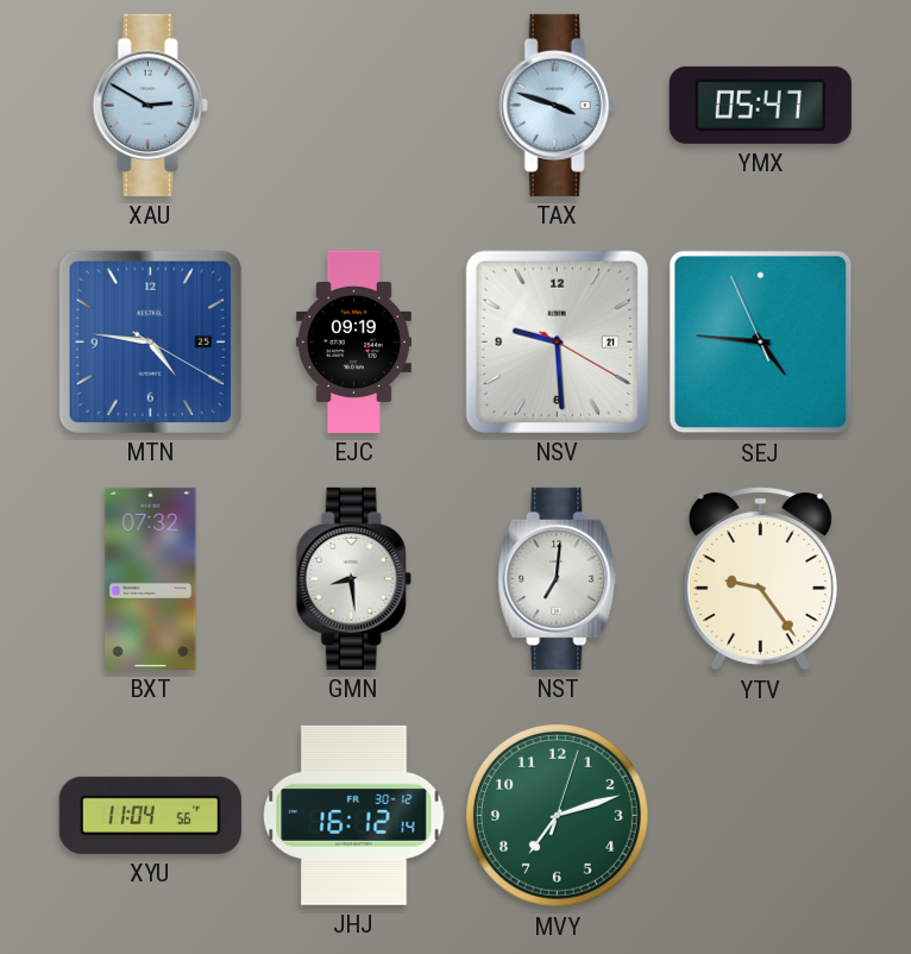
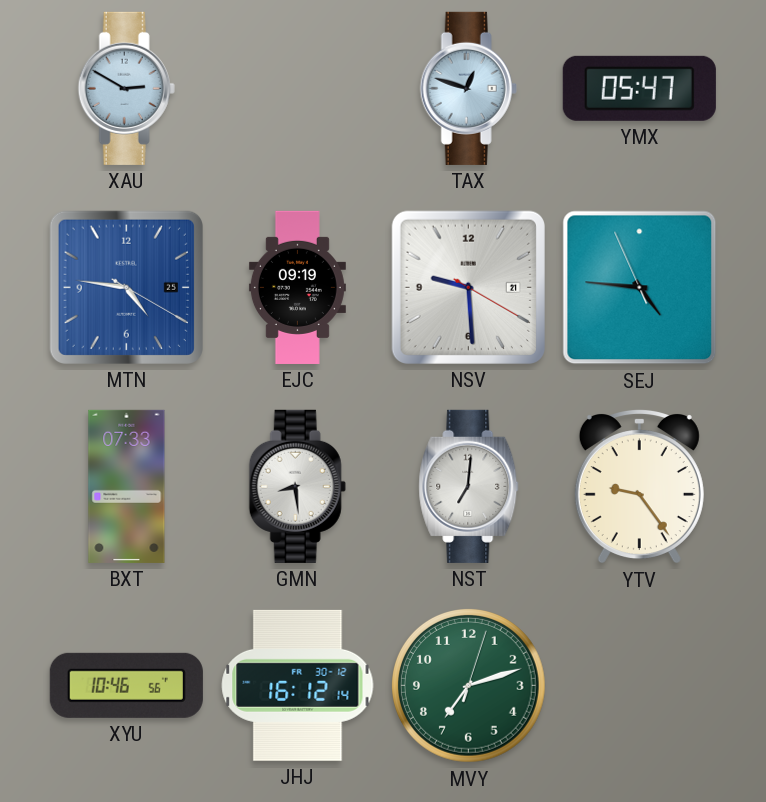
TAX: 3:48 -> 12:48
BXT: 07:32 -> 07:33
XYU: 11:04 -> 10:46
